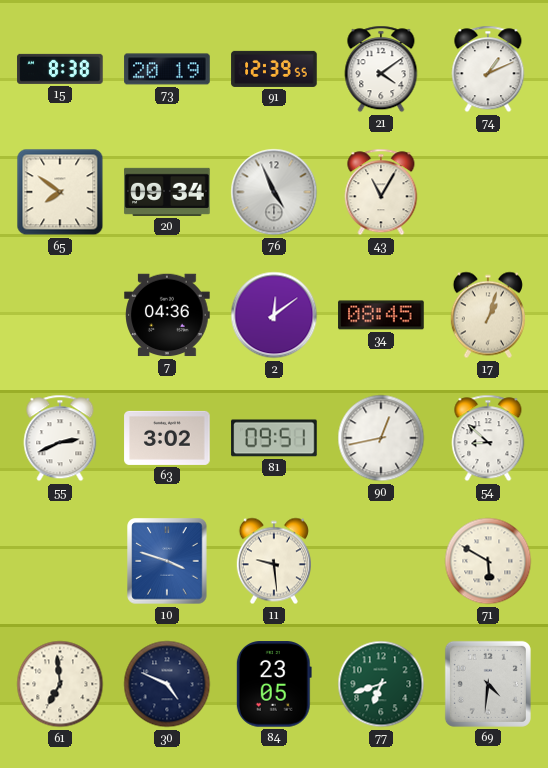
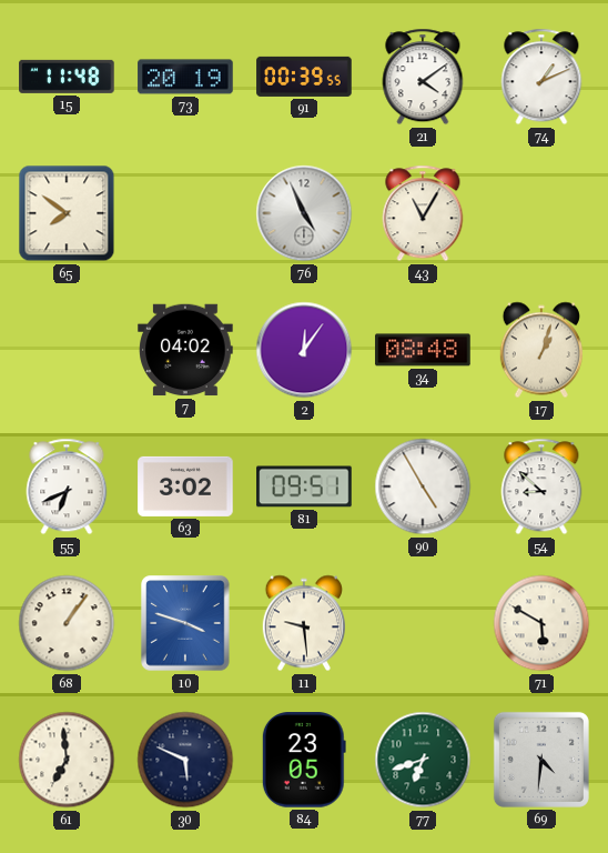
15: 8:38 -> 11:48
91: 12:39 -> 00:39
20: 09:34 -> none
7: 04:36 -> 04:02
2: 12:09 -> 12:06
34: 08:45 -> 08:48
55: 2:41 -> 6:41
90: 12:43 -> 4:55
68: none -> 1:06
30: 4:49 -> 5:49
